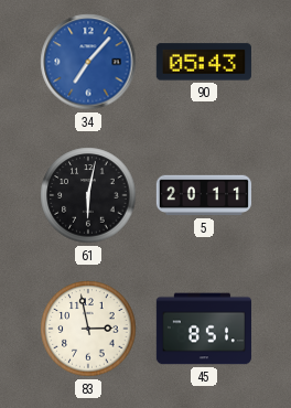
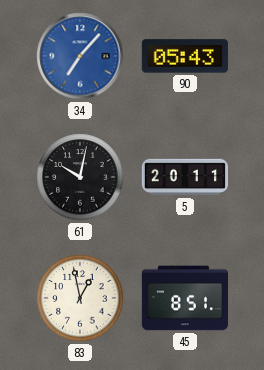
61: 6:02 -> 10:02
83: 2:58 -> 12:58
